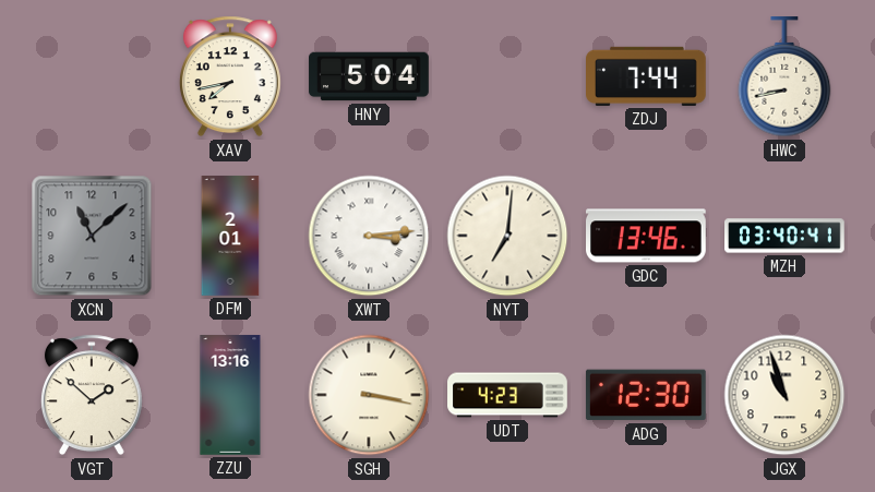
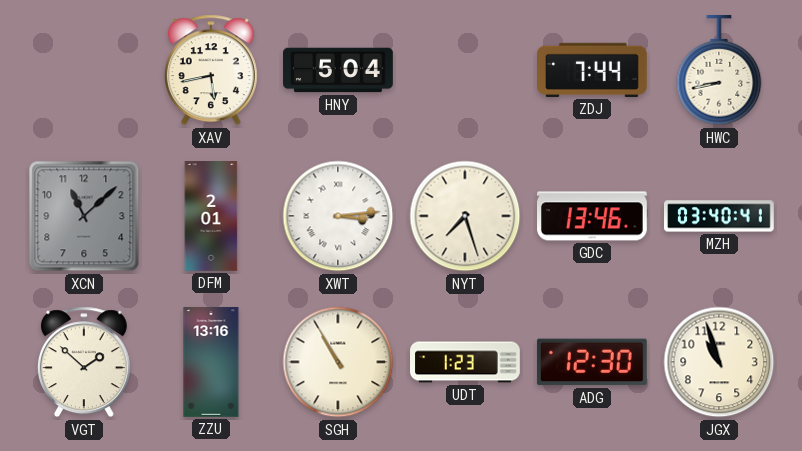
XAV: 7:43 -> 5:43
NYT: 7:01 -> 7:27
SGH: 3:17 -> 10:55
UDT: 4:23 -> 1:23
